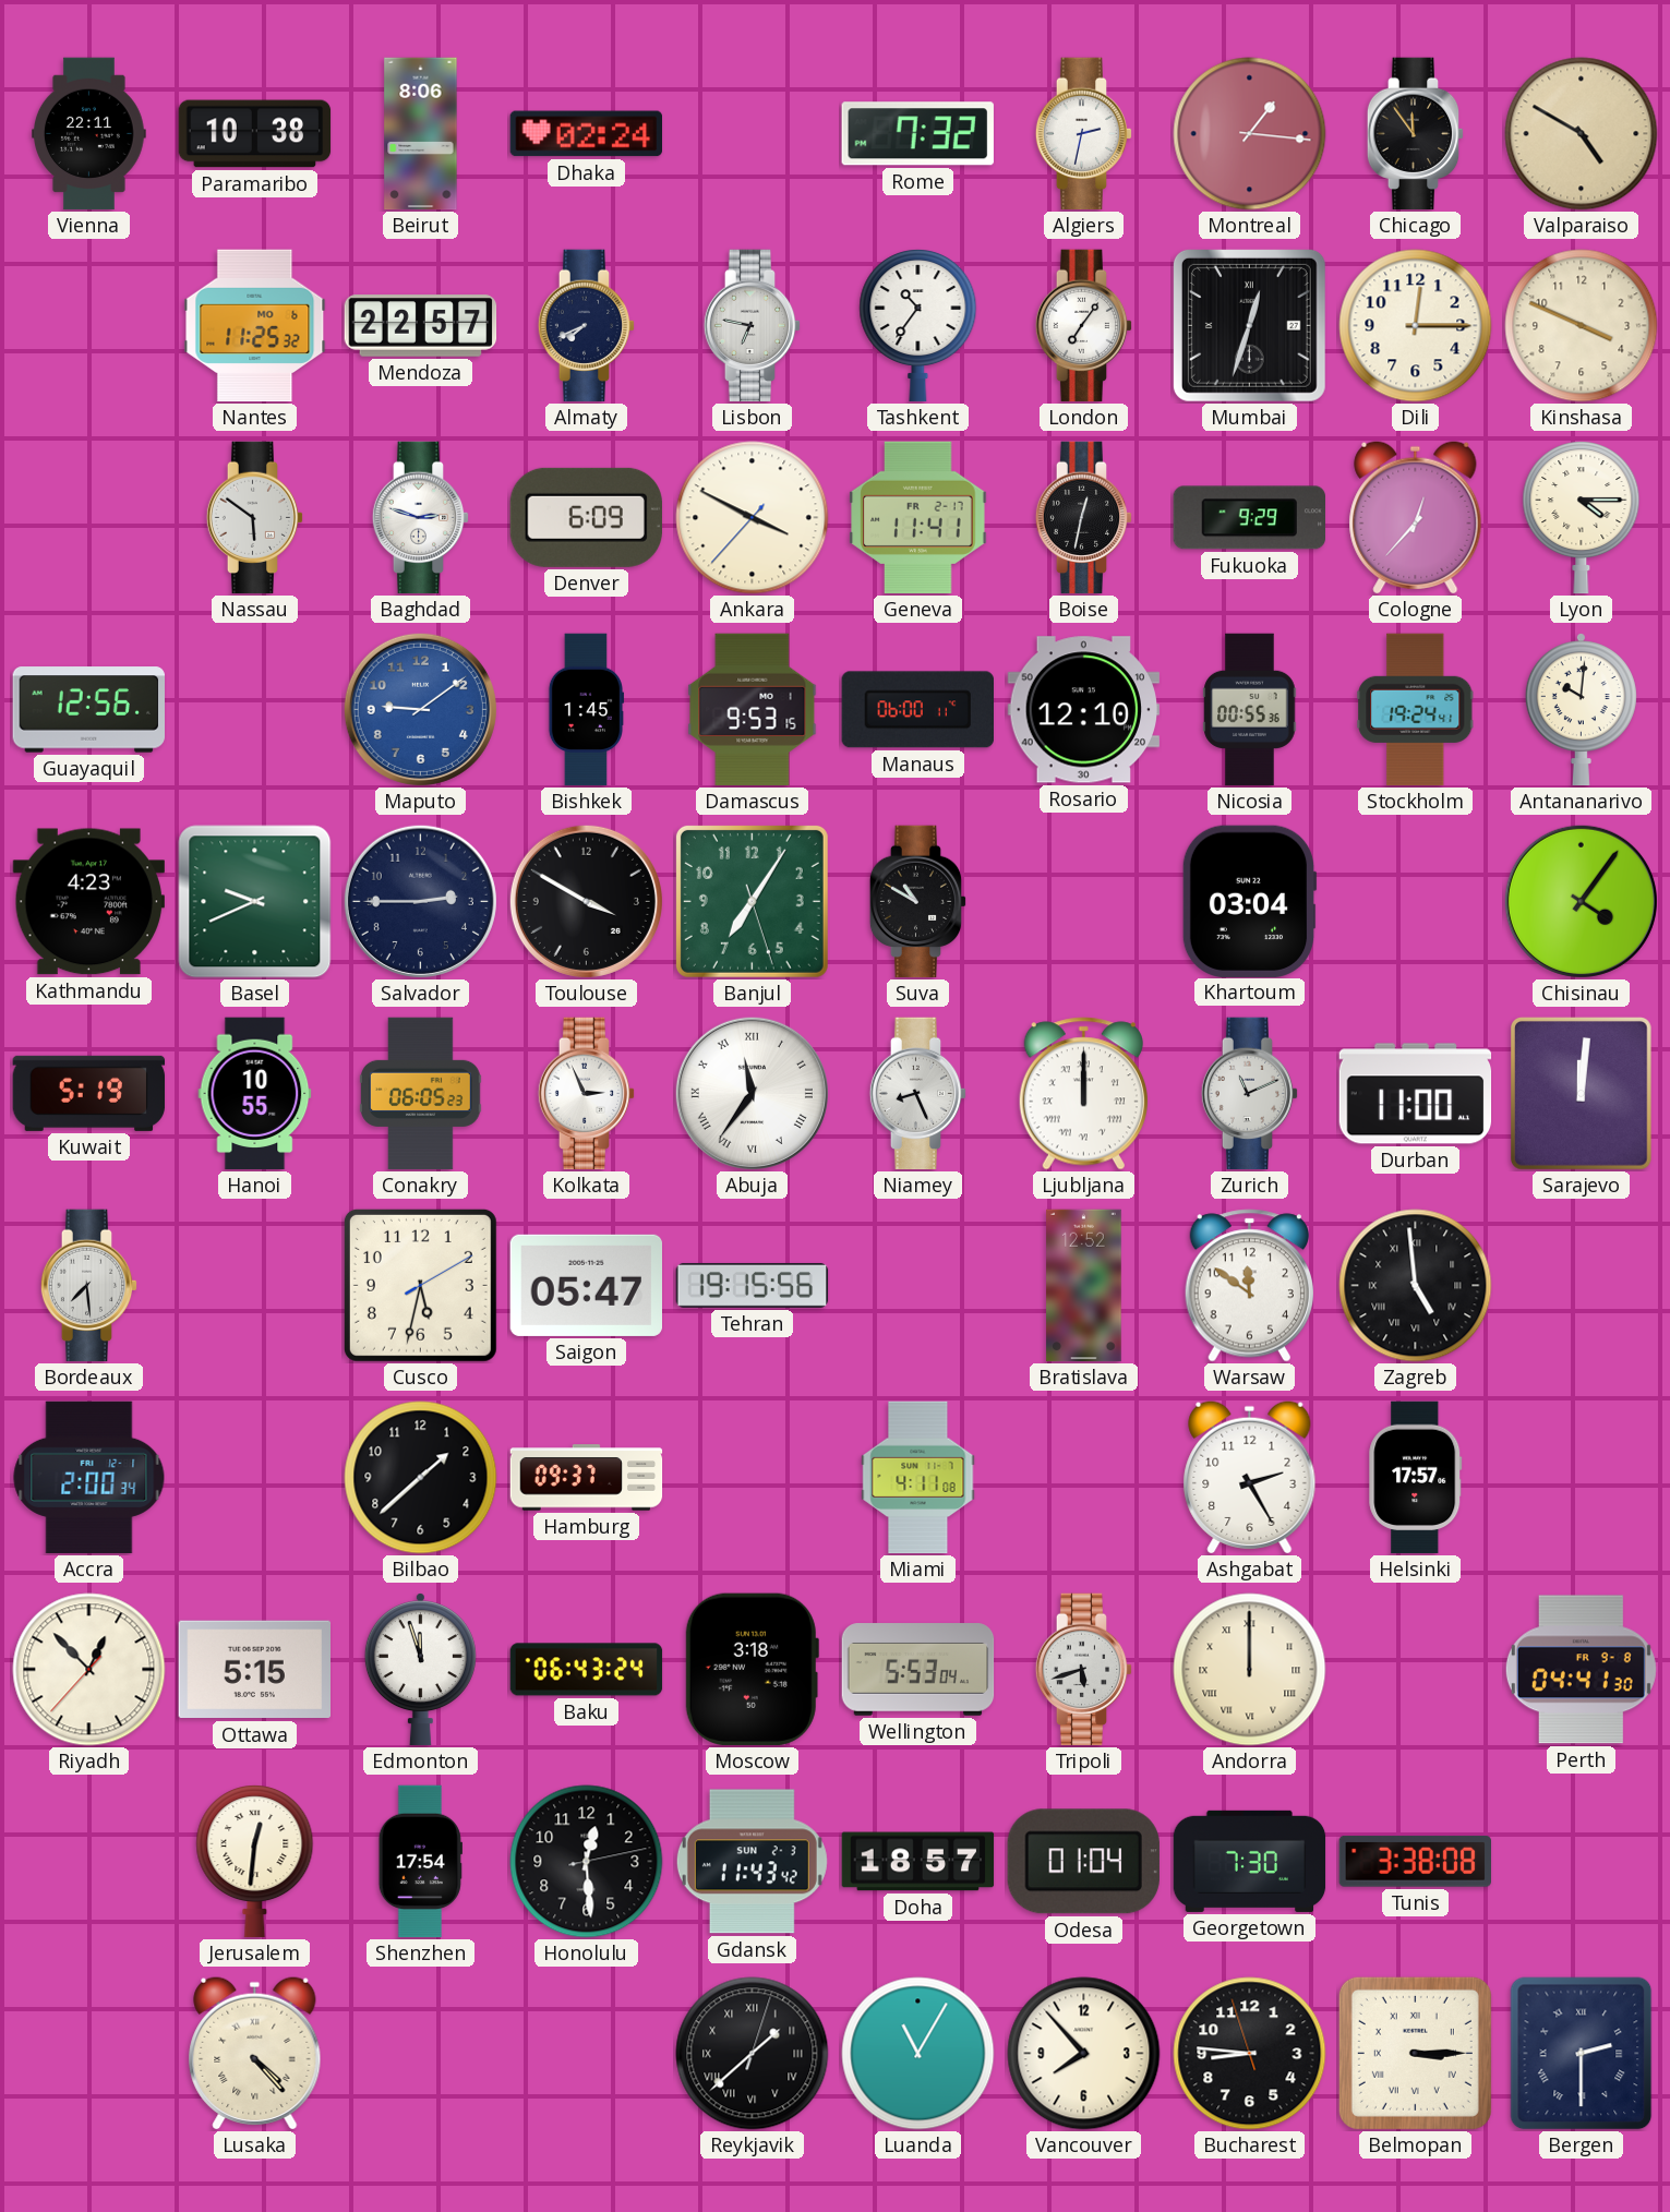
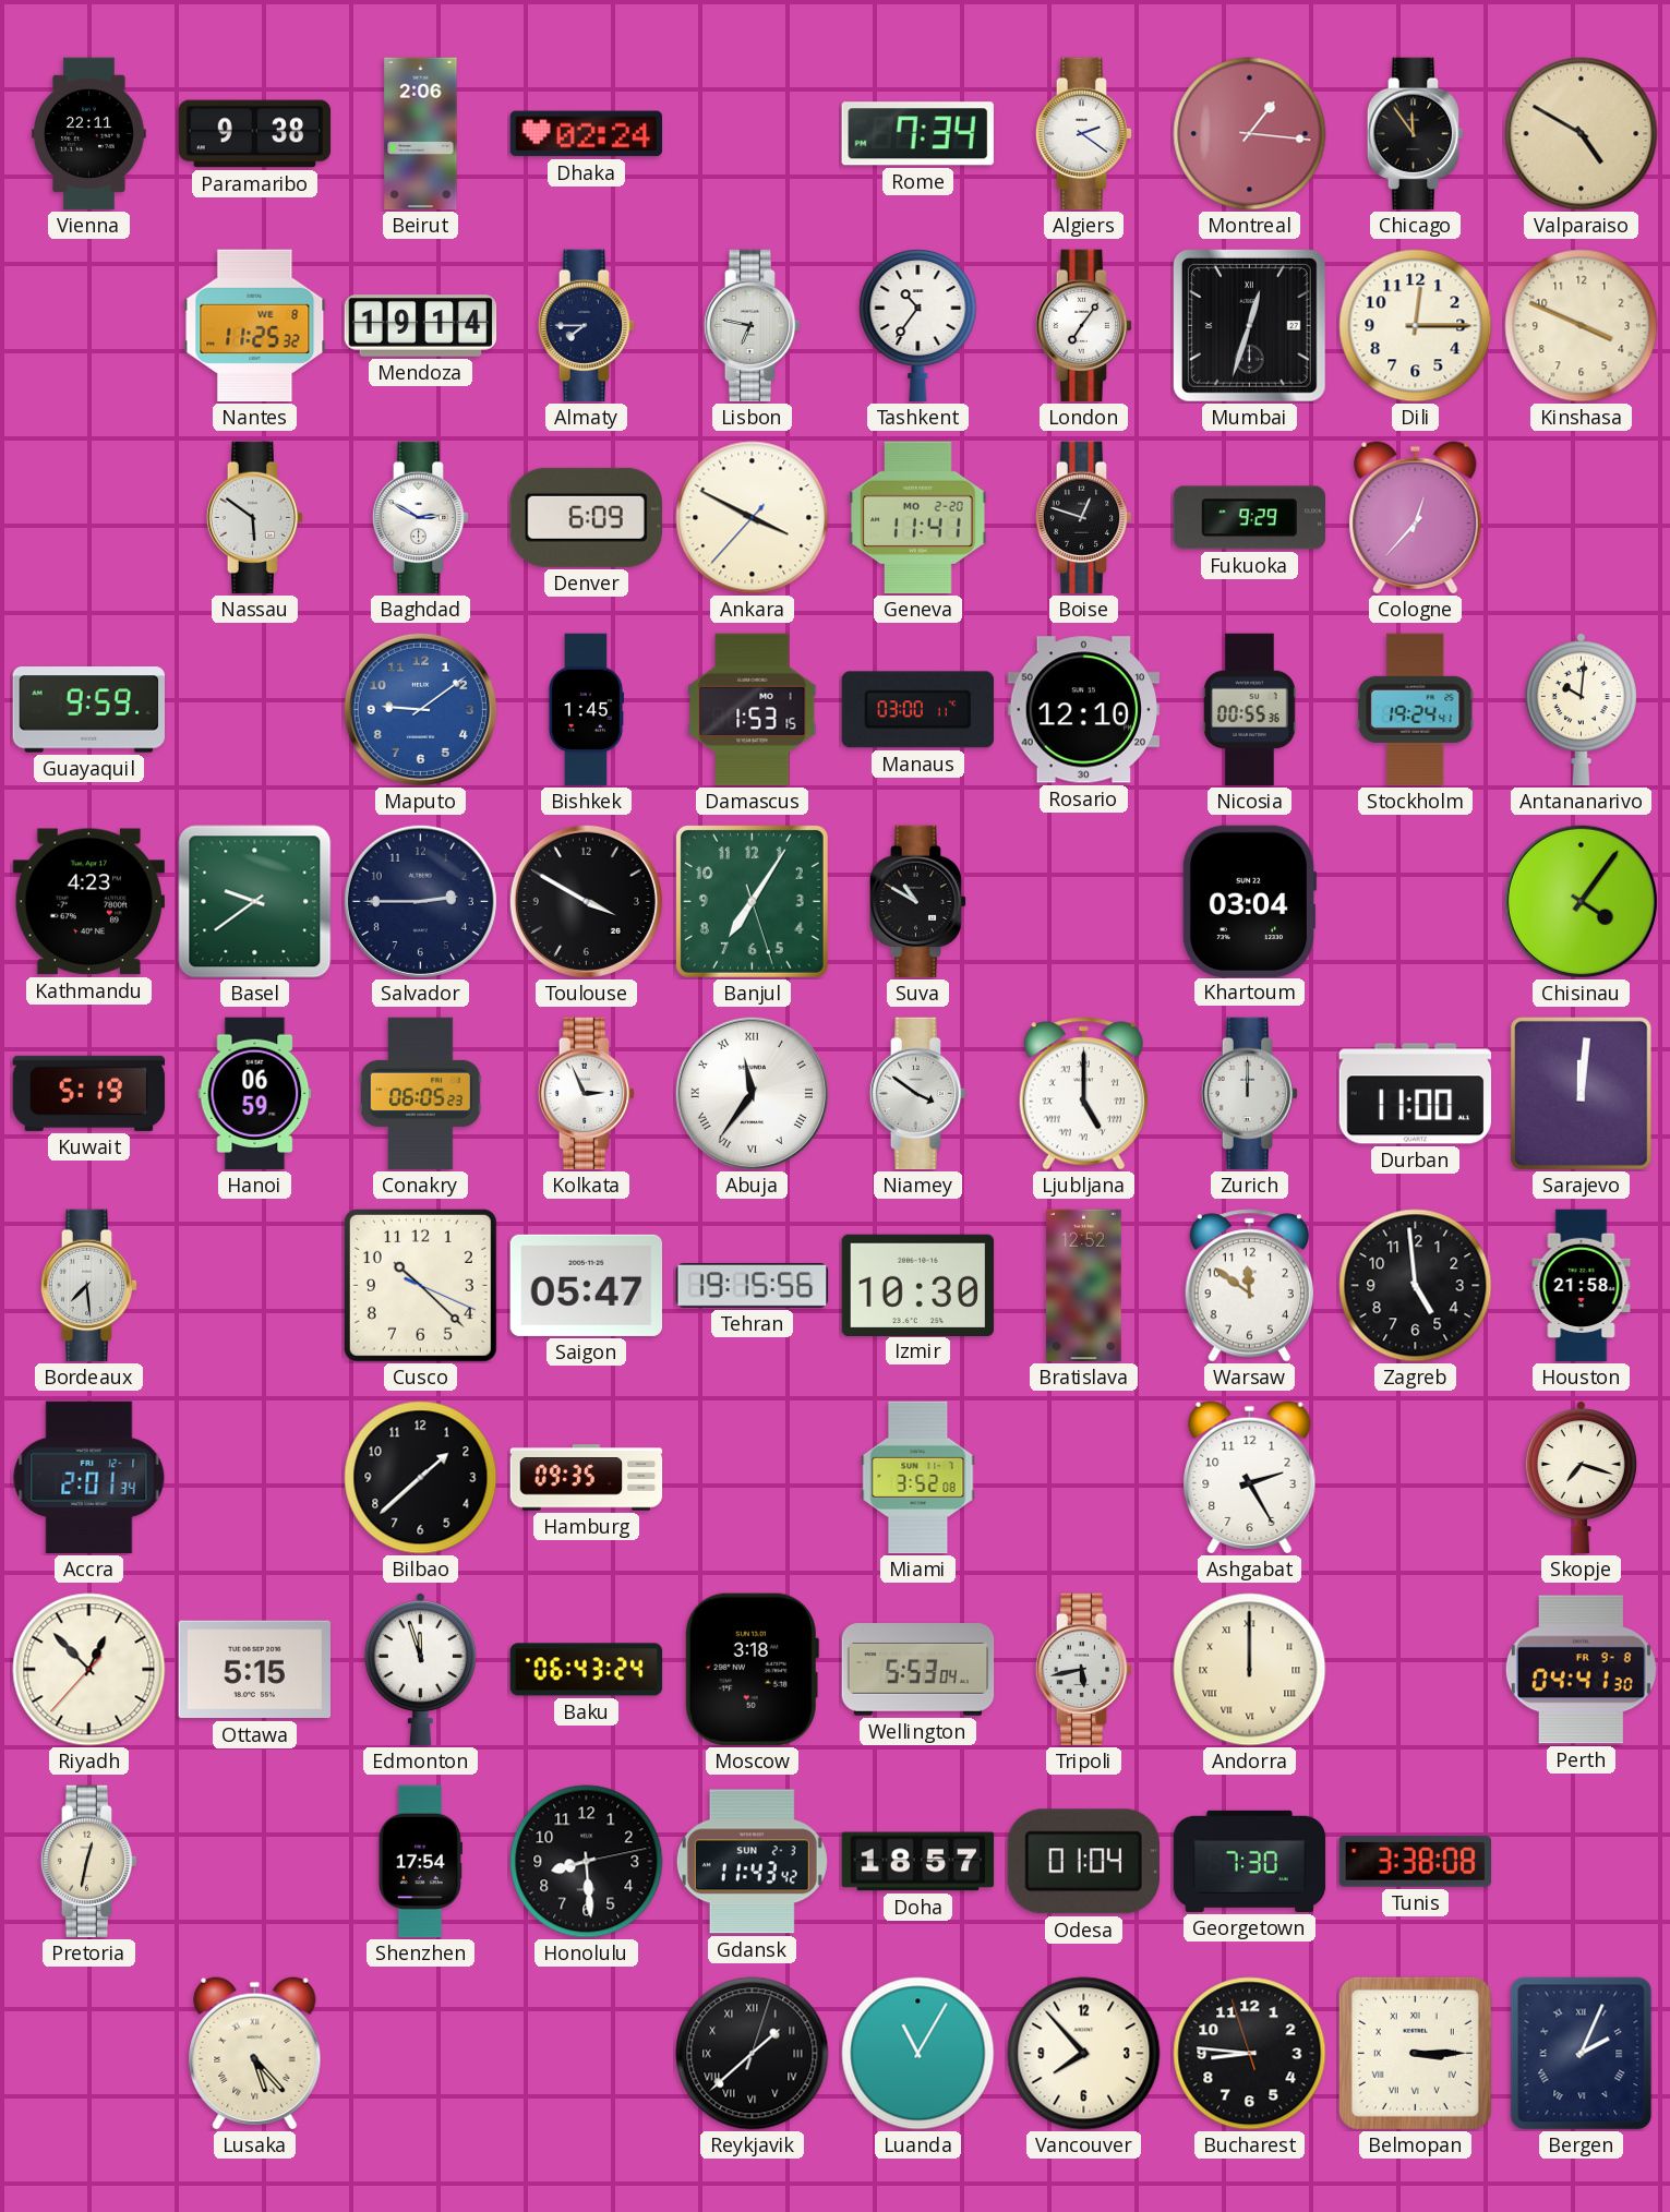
Paramaribo: 10:38 -> 9:38
Beirut: 8:06 -> 2:06
Rome: 7:32 -> 7:34
Algiers: 2:32 -> 2:21
Nantes date: MO 6 -> WE 8
Mendoza: 22:57 -> 19:14
Almaty: 7:41 -> 7:45
Baghdad: 2:48 -> 2:50
Geneva date: FR 2-17 -> MO 2-20
Boise: 12:32 -> 12:48
Lyon: 4:15 -> none
Guayaquil: 12:56 -> 9:59
Damascus: 9:53 -> 1:53
Manaus: 06:00 -> 03:00
Basel: 9:41 -> 9:39
Hanoi: 10:55 -> 06:59
Niamey: 8:26 -> 3:51
Ljubljana: 12:00 -> 5:00
Zurich: 11:11 -> 12:00
Cusco: 5:32 -> 10:22
Izmir: none -> 10:30
Zagreb numerals: Roman -> Arabic
Houston: none -> 21:58
Accra: 2:00 -> 2:01
Hamburg: 09:37 -> 09:35
Miami: 4:11 -> 3:52
Helsinki: 17:57 -> none
Skopje: none -> 7:18
Tripoli: 5:42 -> 5:43
Pretoria: none -> 12:32
Jerusalem: 12:31 -> none
Honolulu: 12:29 -> 8:29
Lusaka: 4:23 -> 5:23
Bergen: 2:30 -> 2:04
